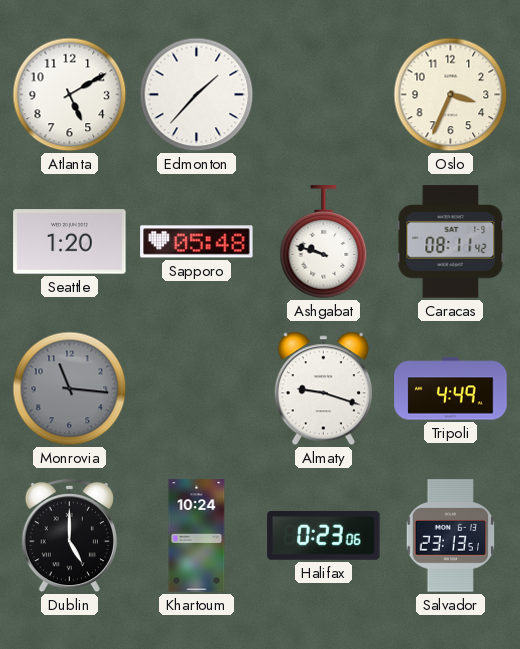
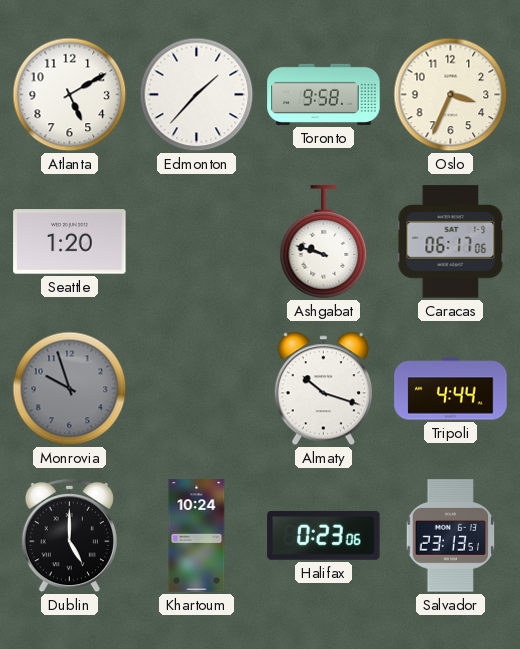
Toronto: none -> 9:58
Sapporo: 05:48 -> none
Caracas: 08:11 -> 06:17
Monrovia: 11:16 -> 9:57
Almaty: 9:18 -> 10:18
Tripoli: 4:49 -> 4:44
